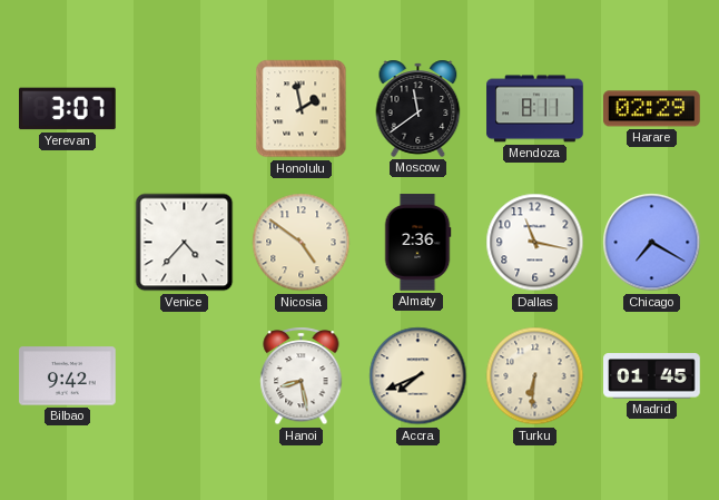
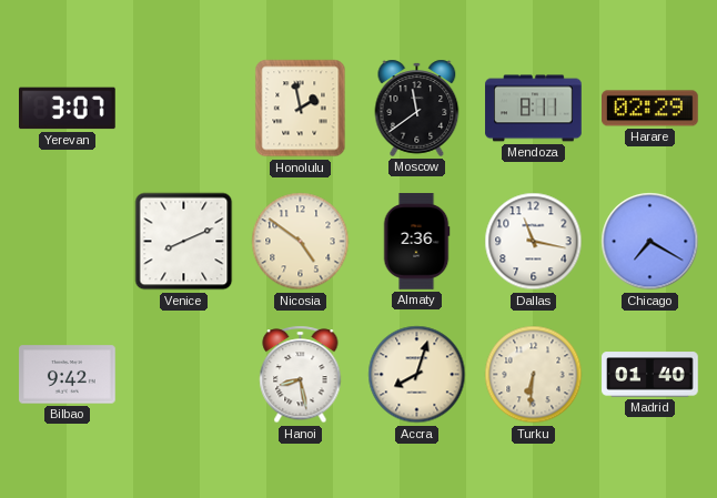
Venice: 4:37 -> 8:11
Accra: 7:41 -> 8:03
Madrid: 01:45 -> 01:40
